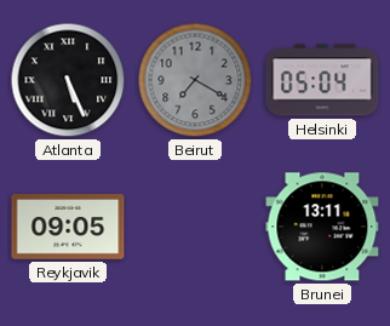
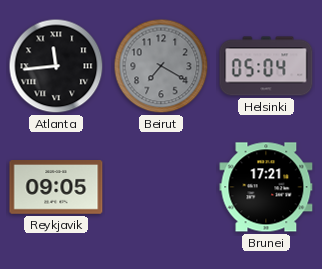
Atlanta: 5:26 -> 11:44
Brunei: 13:11 -> 17:21
